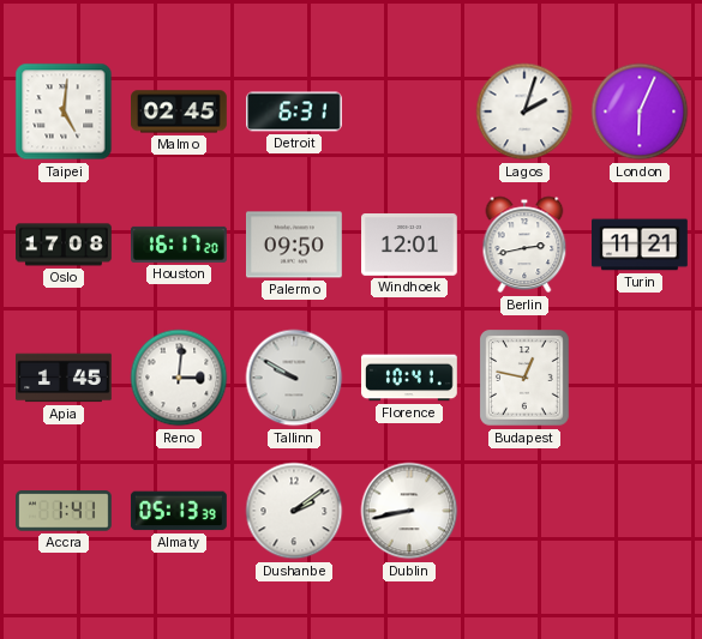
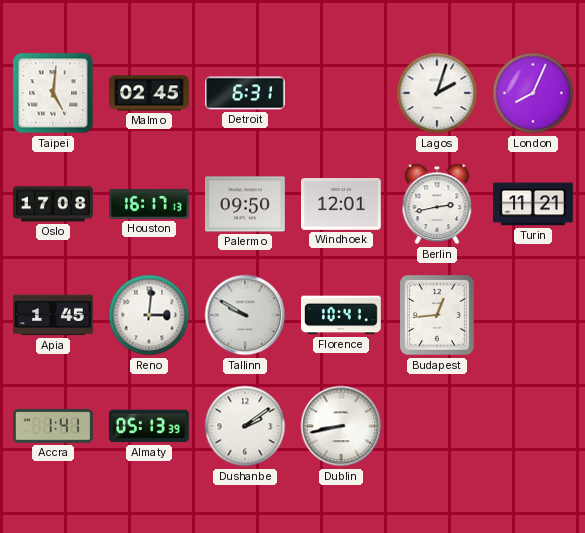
London: 6:04 -> 8:04
Houston: 16:17:20 -> 16:17:13
Budapest: 12:47 -> 12:44
